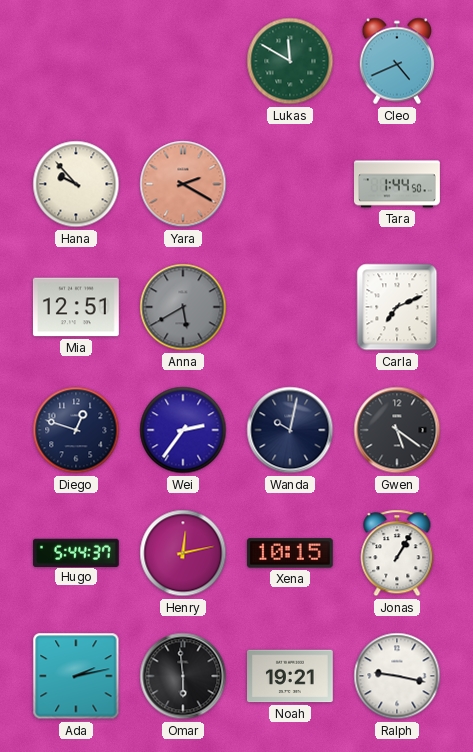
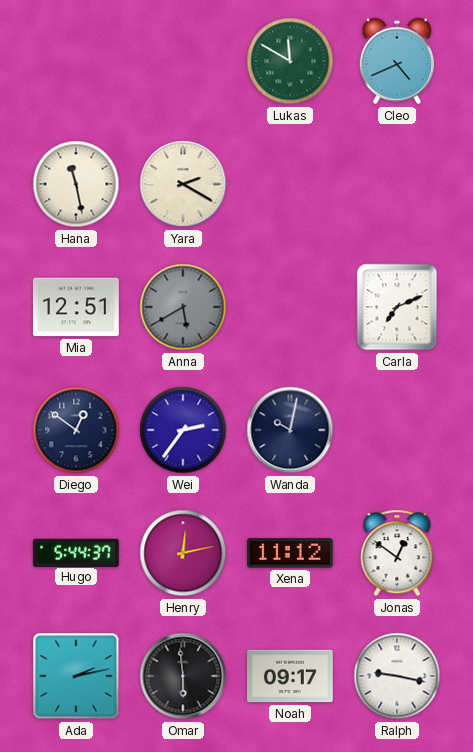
Hana: 9:53 -> 11:28
Yara dial: salmon -> cream
Tara: 1:44 -> none
Diego: 12:48 -> 12:51
Gwen: 5:21 -> none
Xena: 10:15 -> 11:12
Jonas: 1:05 -> 12:51
Noah: 19:21 -> 09:17
